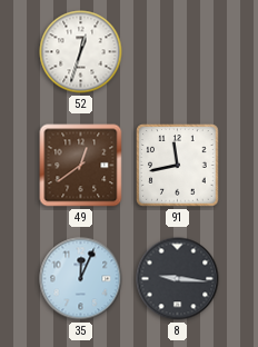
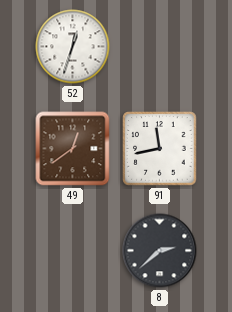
35: 12:04 -> none
8: 9:16 -> 2:38
